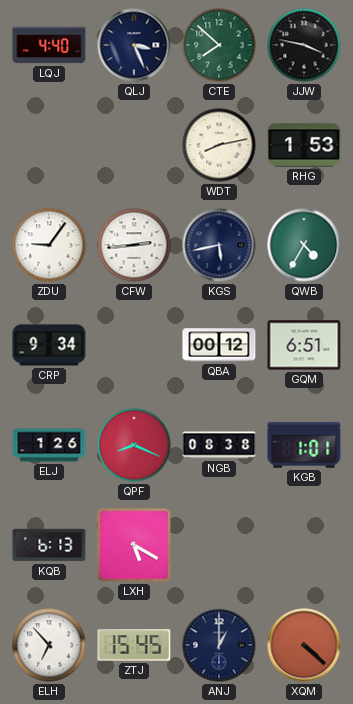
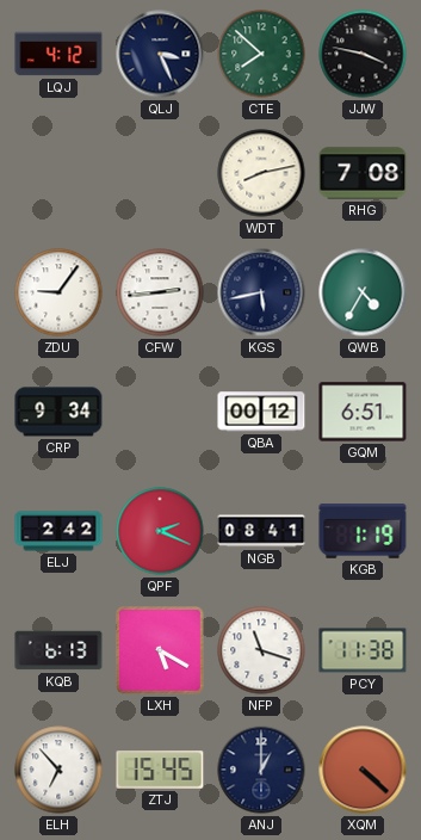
LQJ: 4:40 -> 4:12
RHG: 1:53 -> 7:08
ELJ: 1:26 -> 2:42
QPF: 8:19 -> 2:19
NGB: 08:38 -> 08:41
KGB: 1:01 -> 1:19
NFP: none -> 11:18
PCY: none -> 11:38
